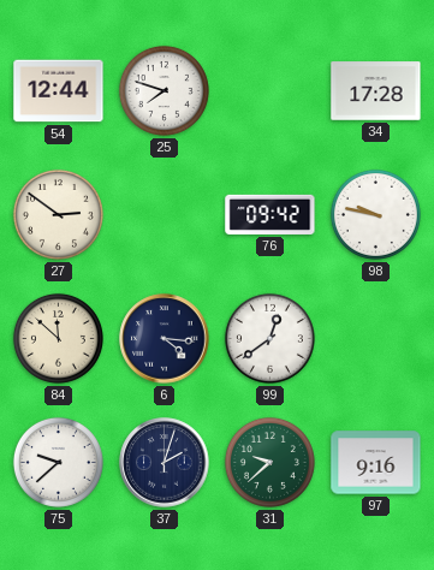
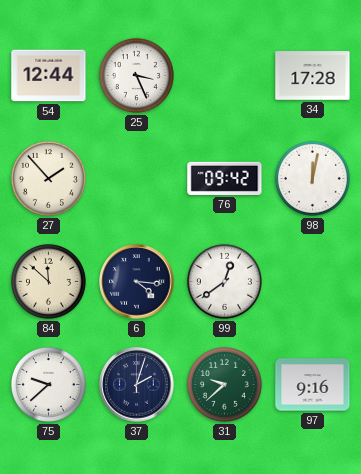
25: 7:48 -> 3:26
27: 2:51 -> 1:53
98: 9:47 -> 12:02
